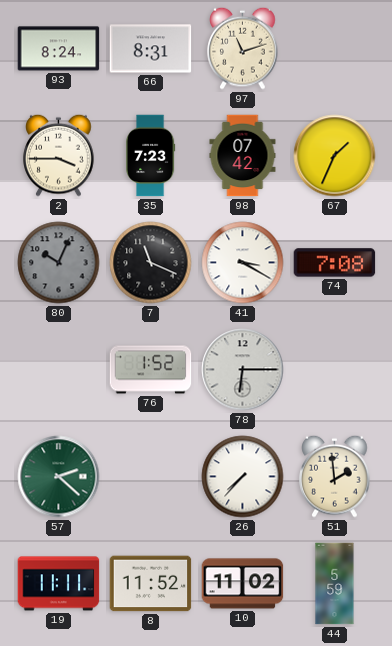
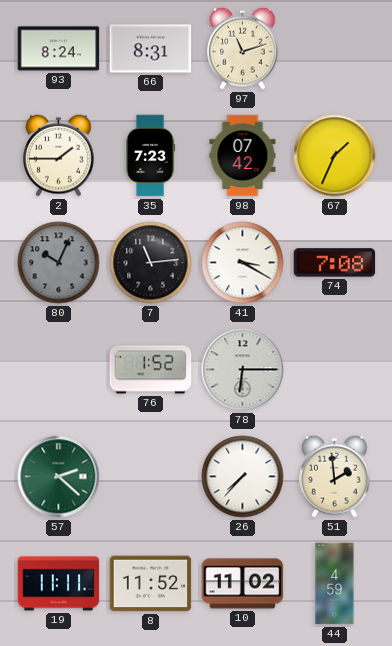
2: 3:45 -> 1:45
7: 11:19 -> 11:14
44: 5:59 -> 4:59
